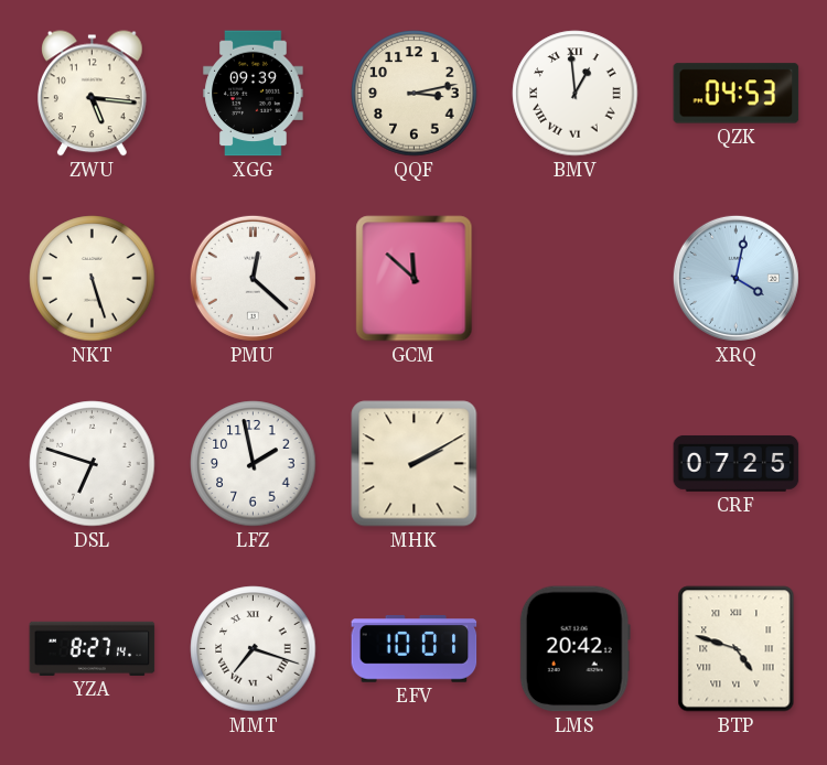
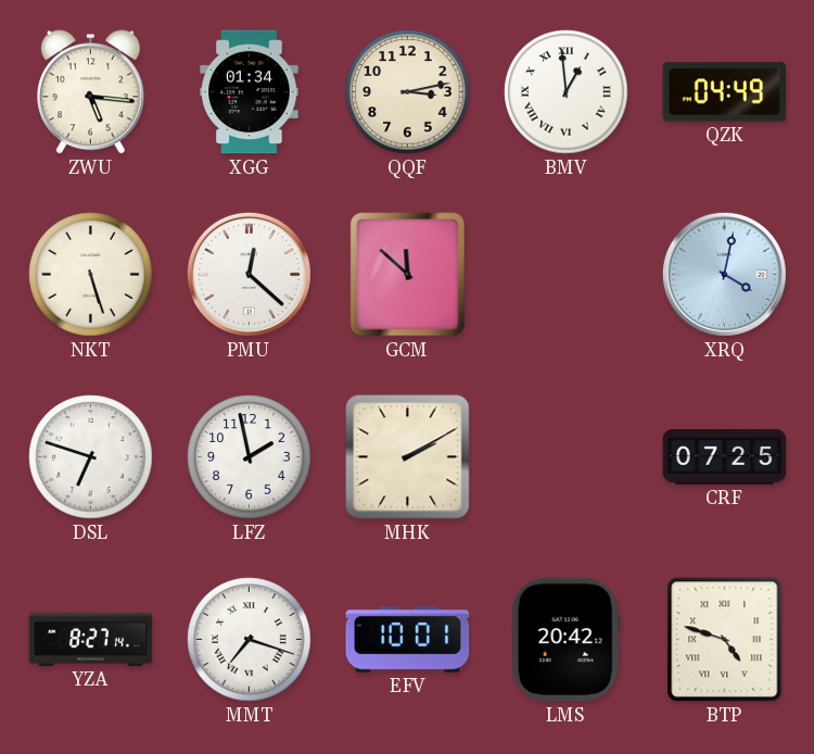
XGG: 09:39 -> 01:34
QZK: 04:53 -> 04:49
